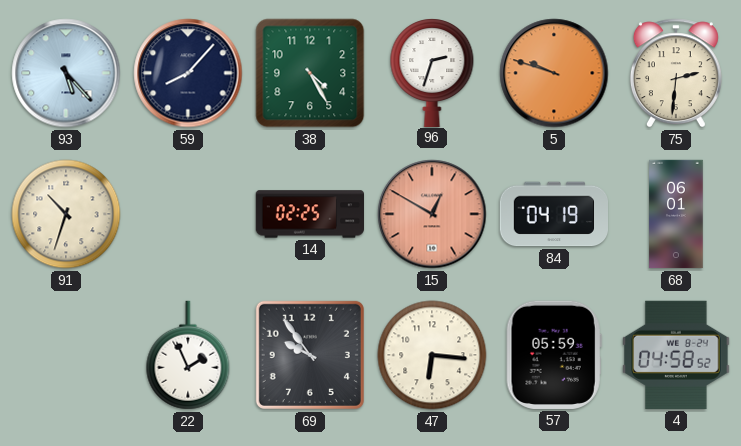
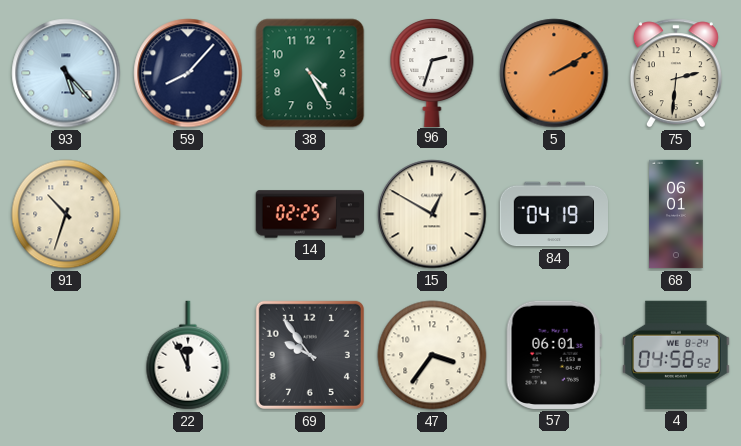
5: 9:48 -> 2:10
15 dial: salmon -> cream
22: 1:56 -> 11:56
47: 6:16 -> 3:36
57: 05:59 -> 06:01
